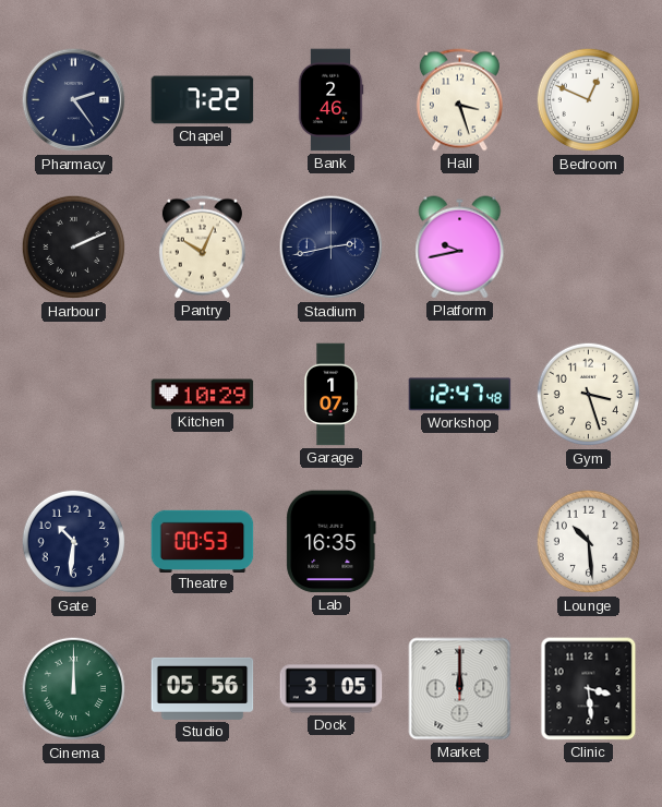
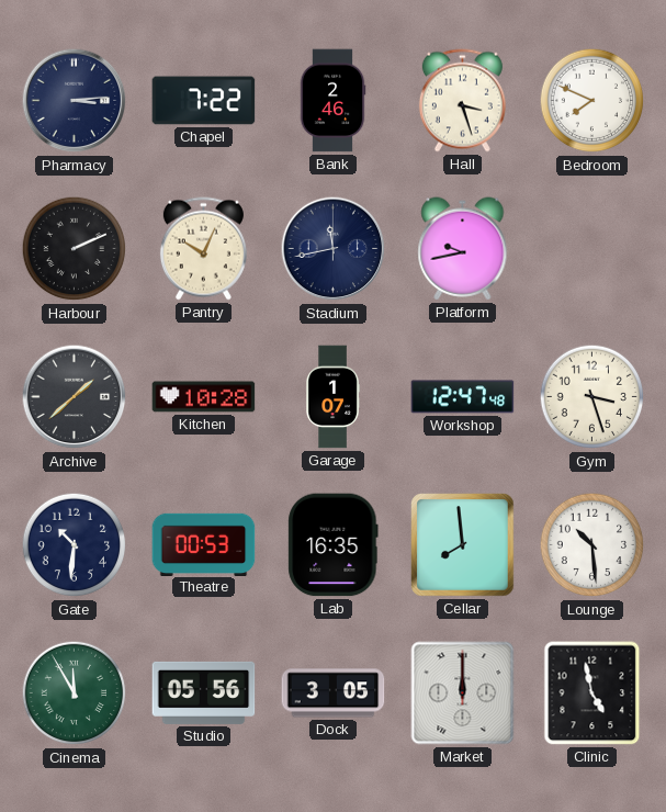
Pharmacy: 2:24 -> 3:14
Bedroom: 12:49 -> 7:49
Stadium: 2:43 -> 11:43
Archive: none -> 1:38
Kitchen: 10:29 -> 10:28
Cellar: none -> 7:59
Cinema: 12:00 -> 11:55
Clinic: 3:29 -> 4:58
